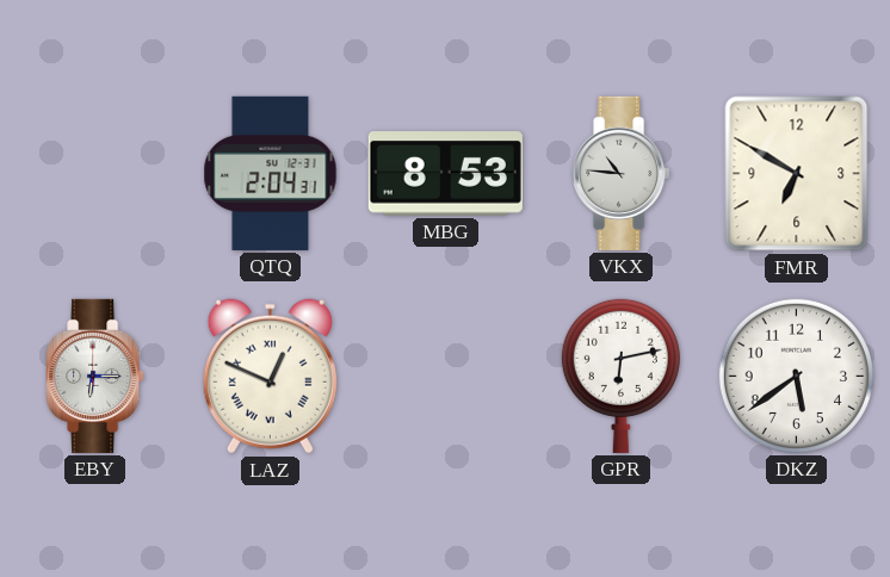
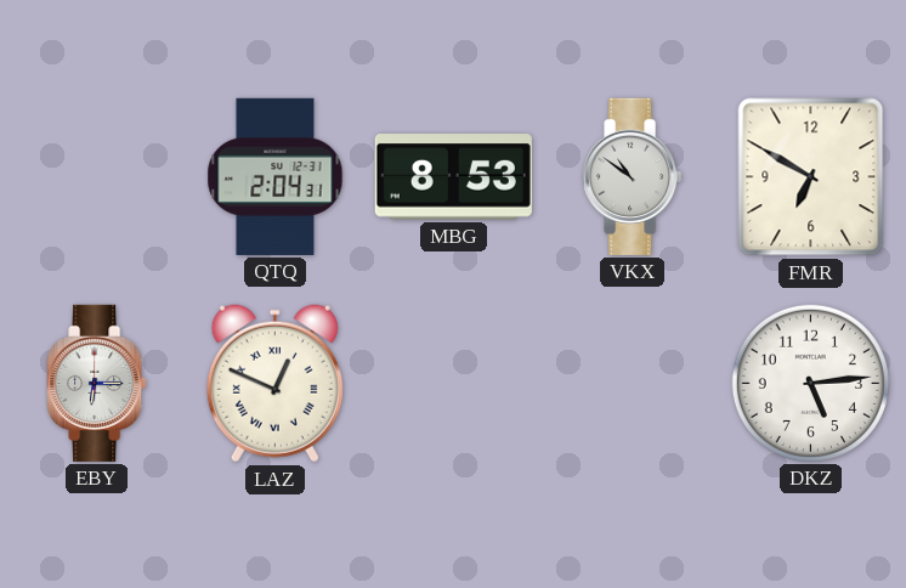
VKX: 10:46 -> 10:51
GPR: 6:13 -> none
DKZ: 5:39 -> 5:14
